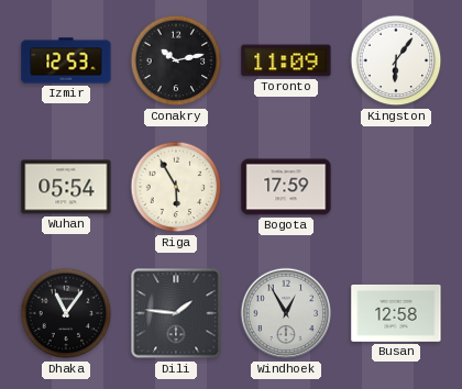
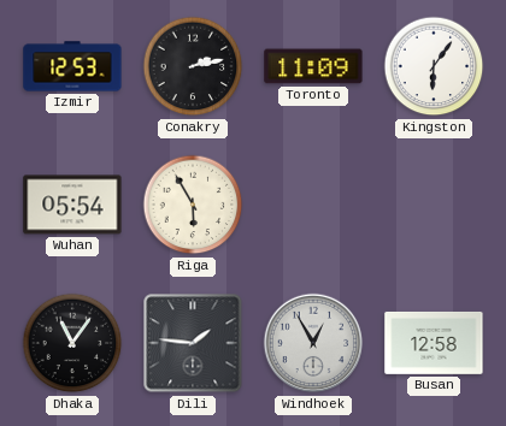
Conakry: 10:13 -> 2:13
Bogota: 17:59 -> none
